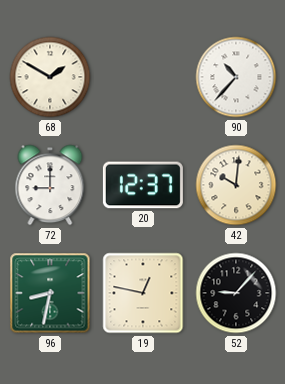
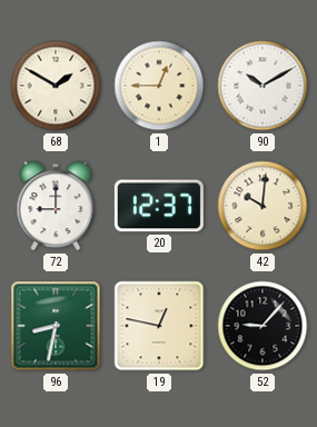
1: none -> 12:45
90: 10:37 -> 10:10
